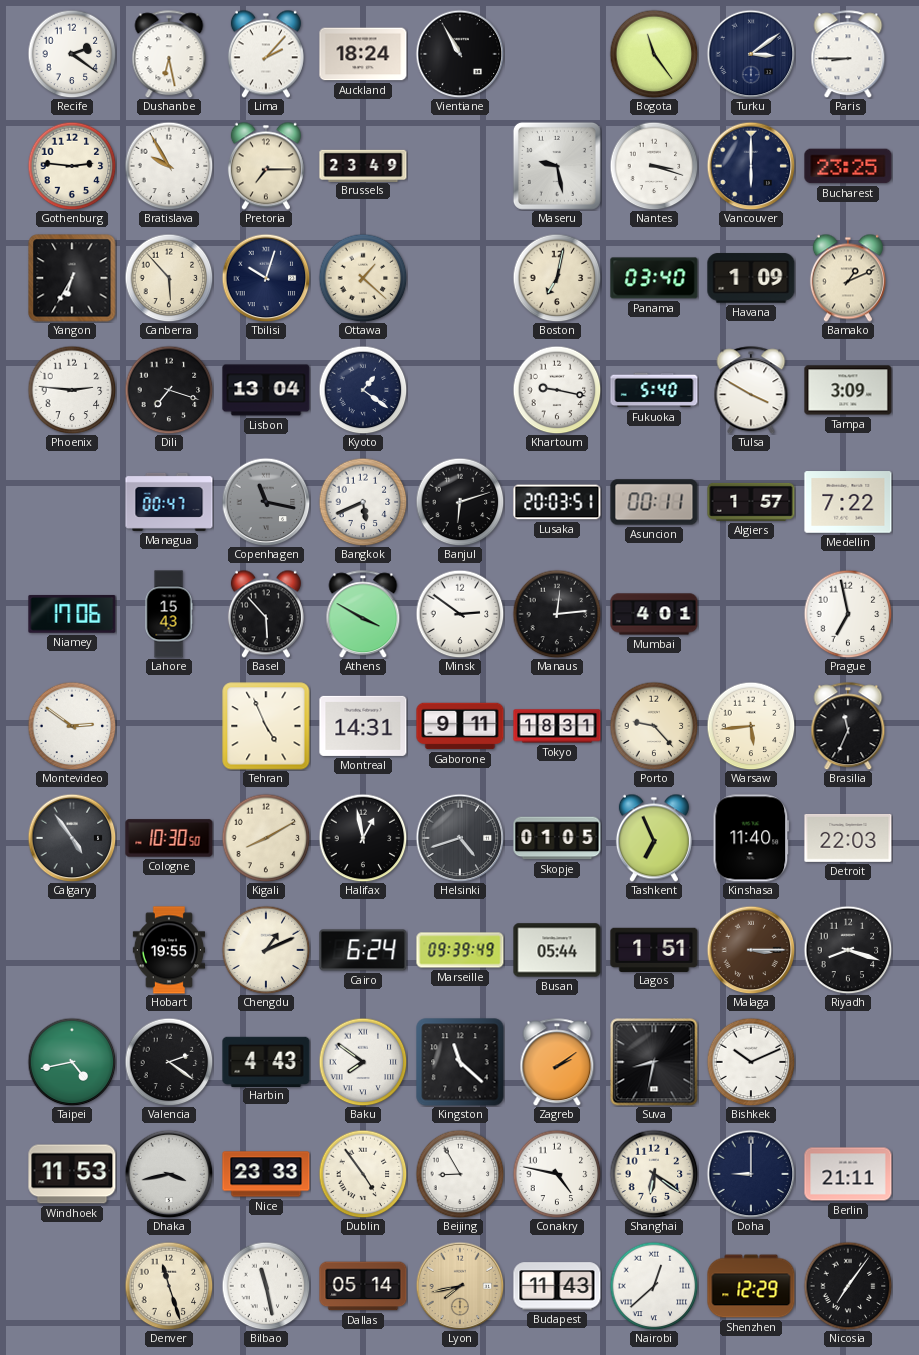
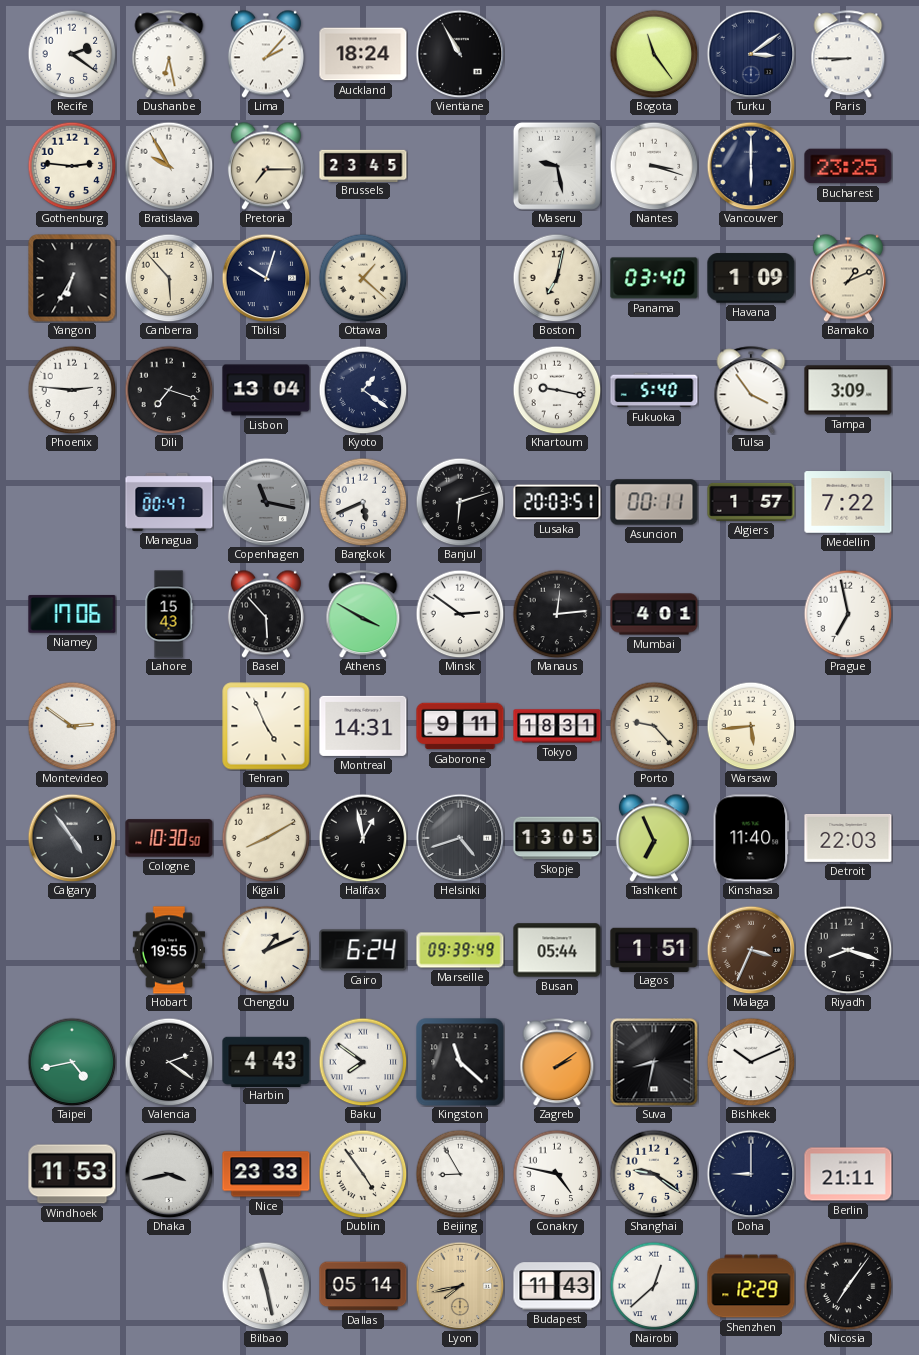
Brussels: 23:49 -> 23:45
Tulsa: 3:50 -> 3:54
Brasilia: 11:34 -> none
Skopje: 01:05 -> 13:05
Malaga: 3:15 -> 3:34
Shanghai: 6:21 -> 9:21
Denver: 11:27 -> none
